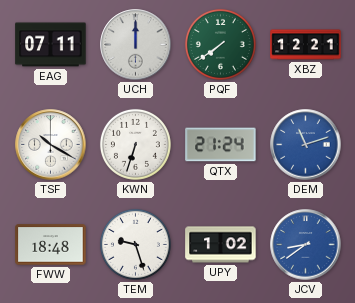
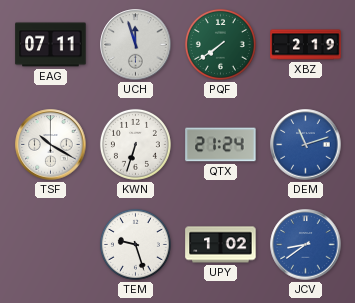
UCH: 12:00 -> 11:57
XBZ: 12:21 -> 2:19
FWW: 18:48 -> none
